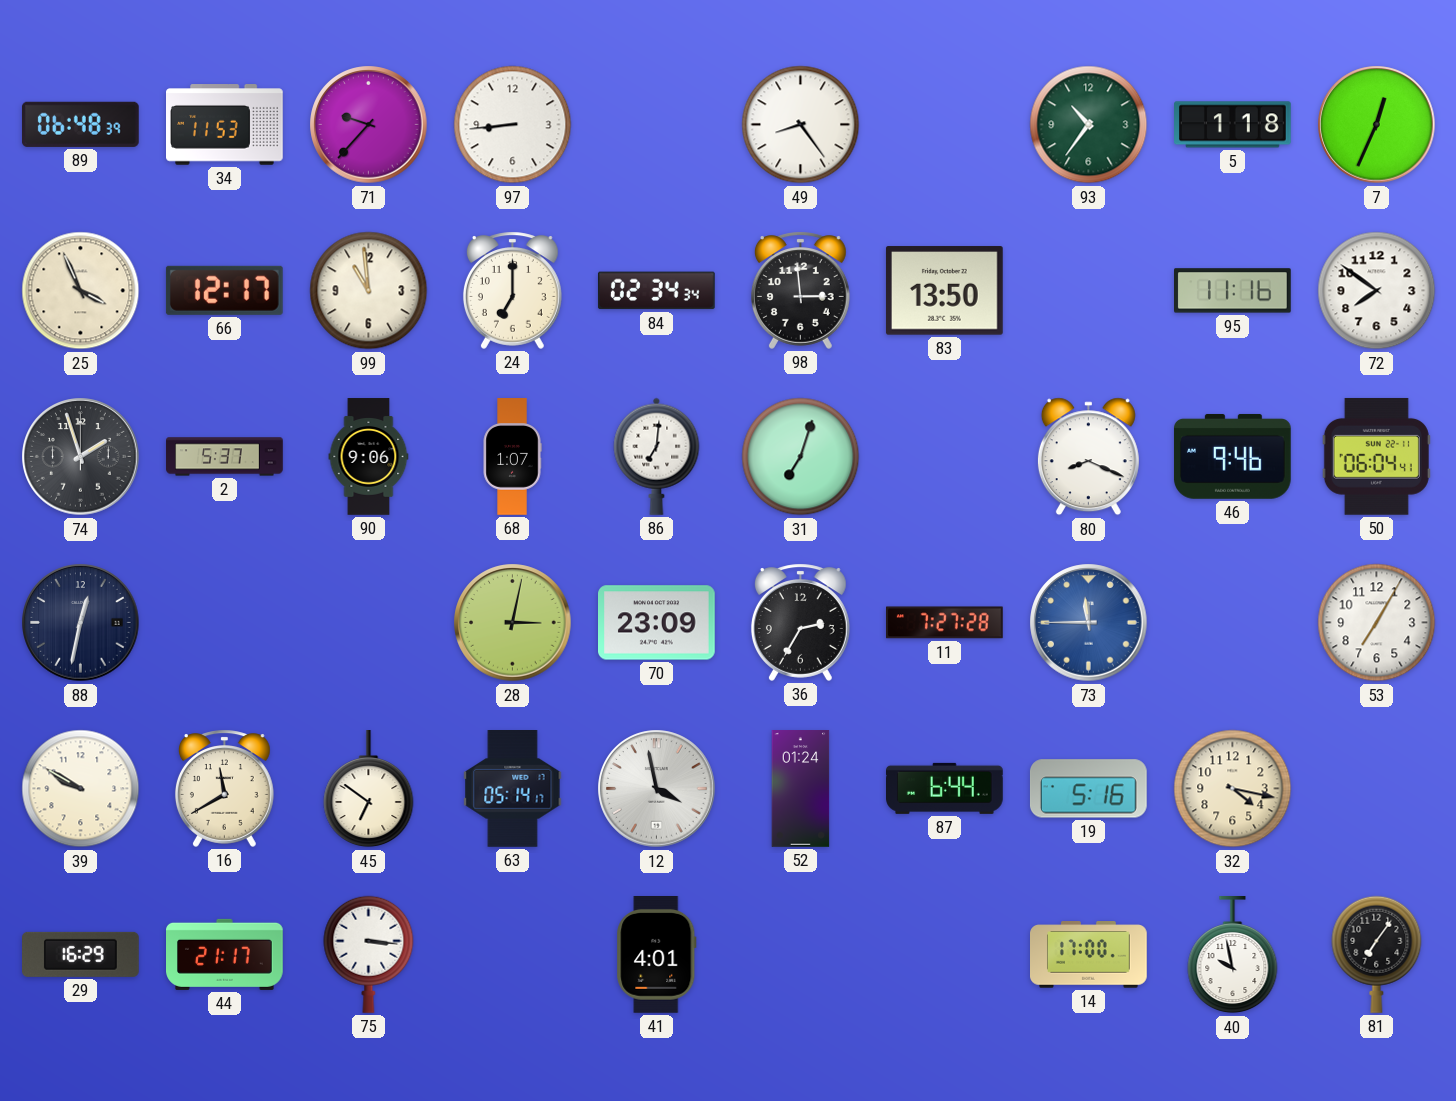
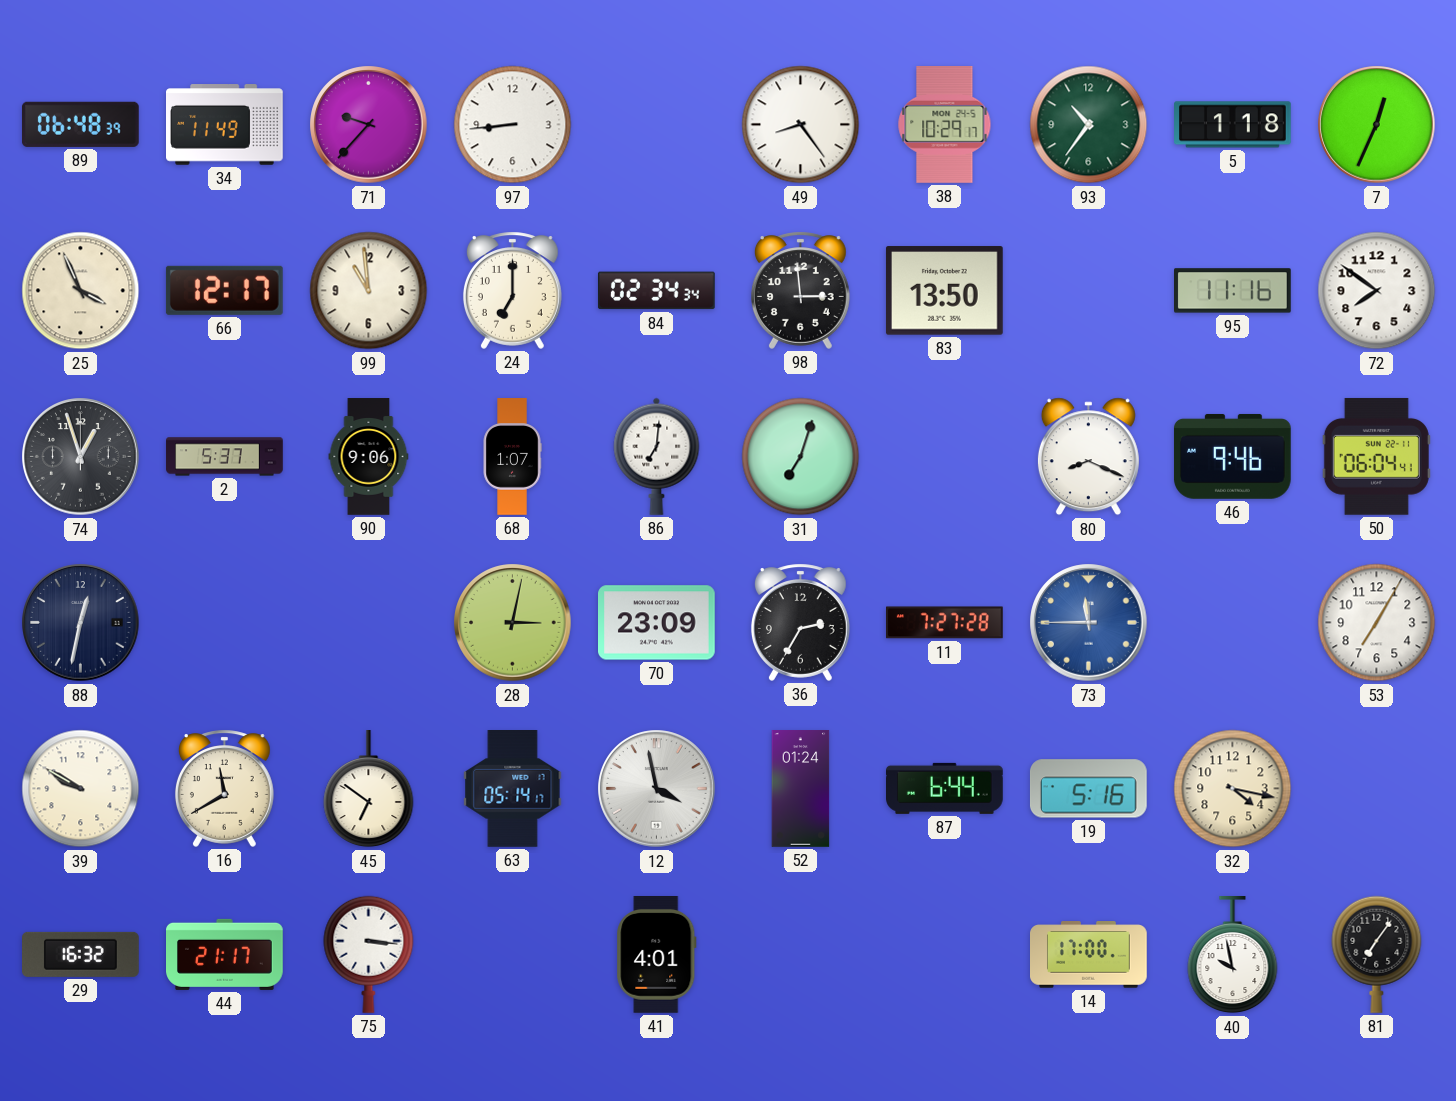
34: 11:53 -> 11:49
38: none -> 10:29
74: 1:57 -> 12:57
29: 16:29 -> 16:32
